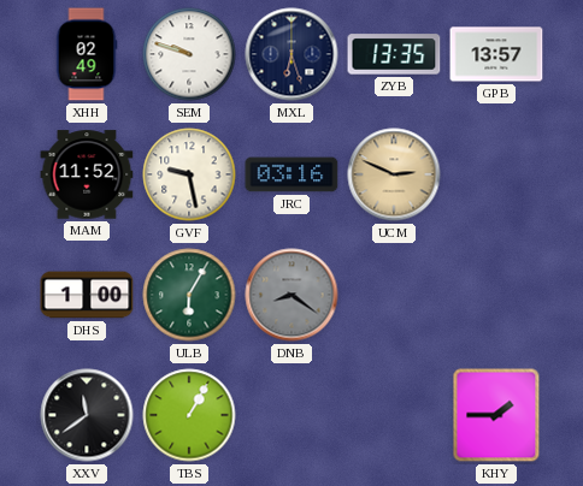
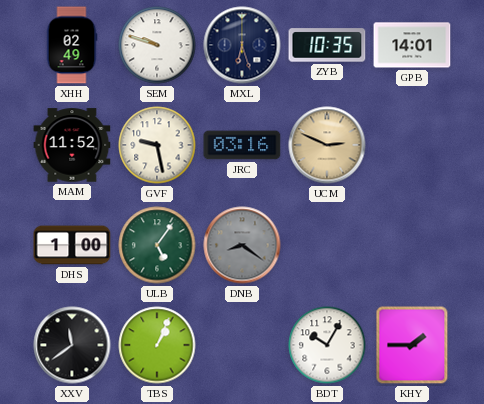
ZYB: 13:35 -> 10:35
GPB: 13:57 -> 14:01
ULB: 6:05 -> 5:06
TBS: 1:05 -> 1:04
BDT: none -> 10:05
